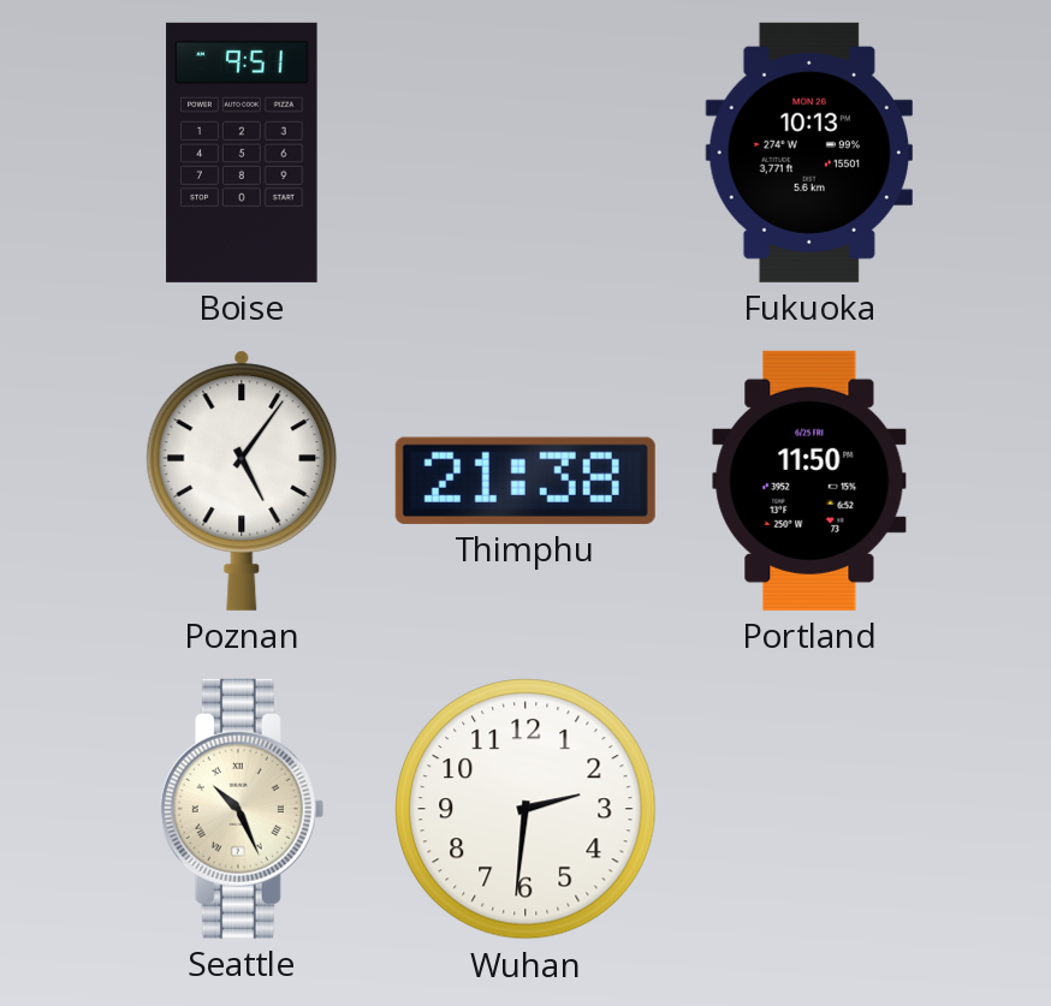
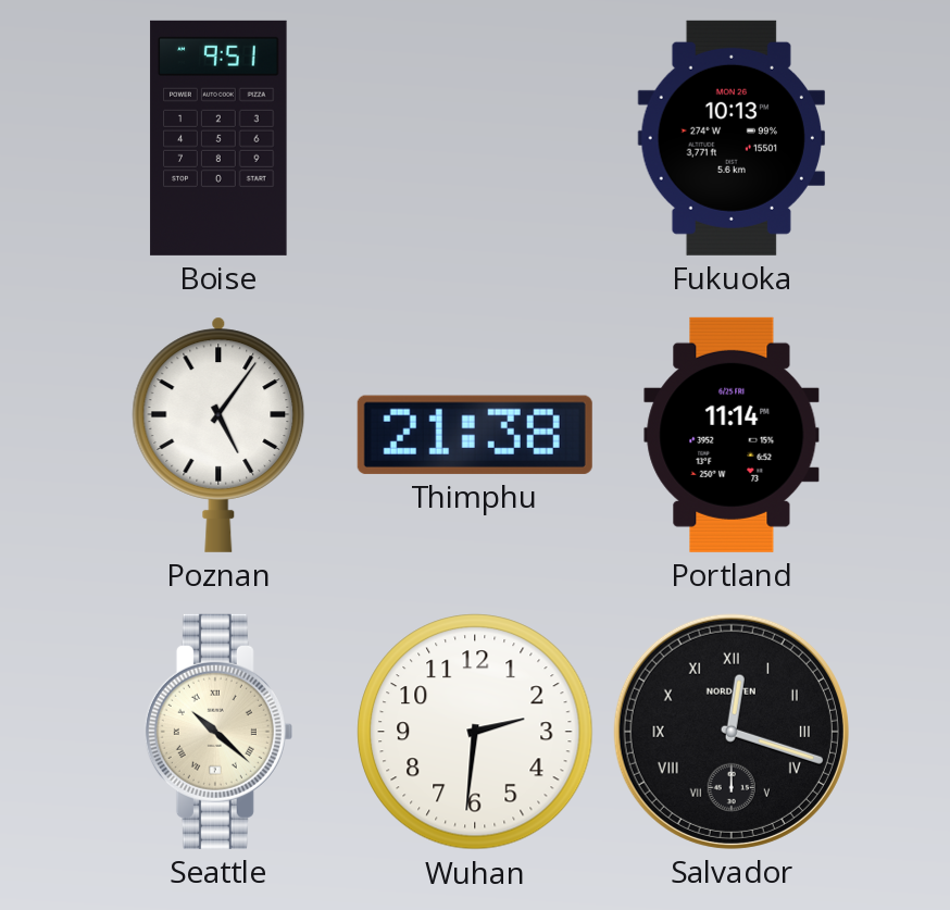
Portland: 11:50 -> 11:14
Seattle: 10:26 -> 10:22
Salvador: none -> 12:18
